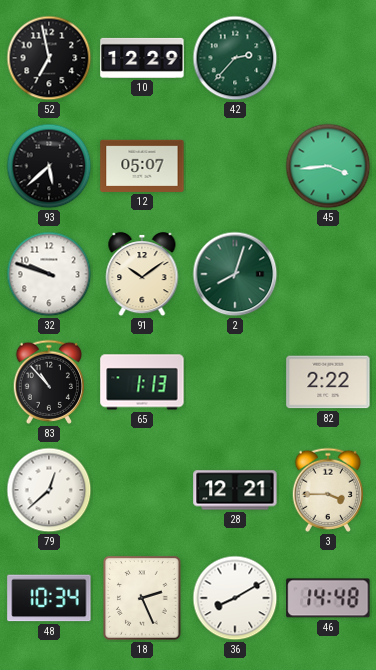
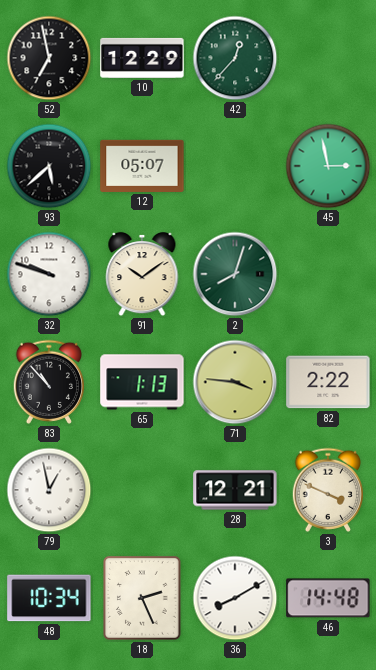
42: 2:37 -> 12:37
45: 3:44 -> 2:58
71: none -> 3:46
79: 12:38 -> 12:58
3: 3:45 -> 3:49
